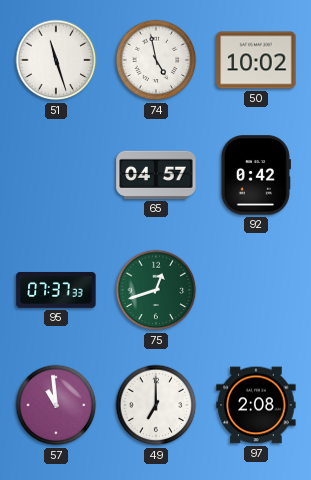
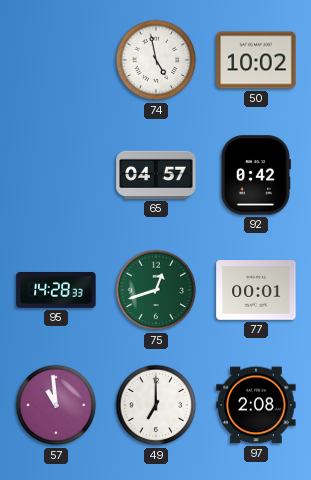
51: 11:27 -> none
95: 07:37 -> 14:28
77: none -> 00:01
